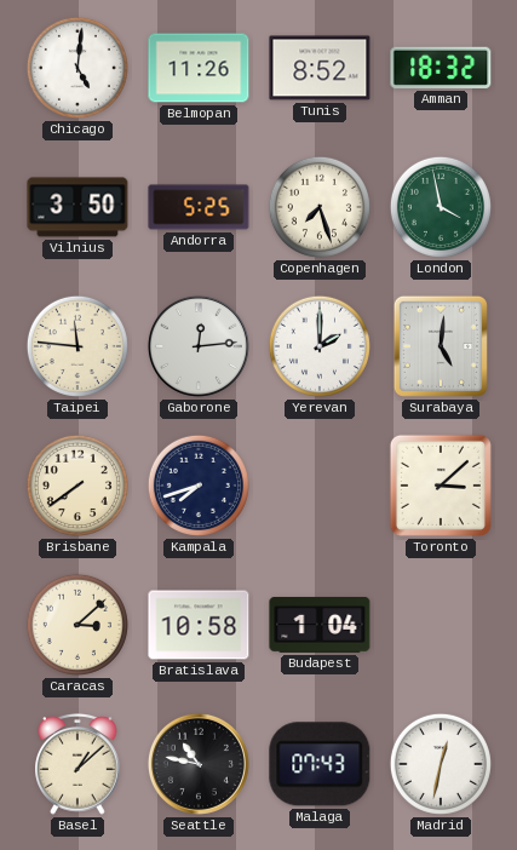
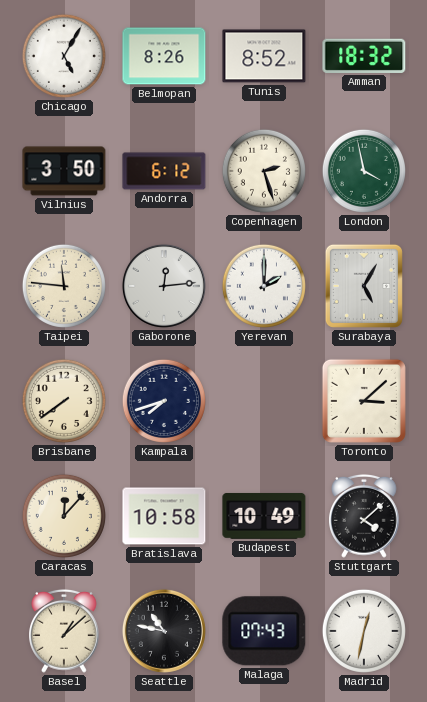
Chicago: 5:01 -> 5:05
Belmopan: 11:26 -> 8:26
Andorra: 5:25 -> 6:12
Copenhagen: 7:27 -> 2:27
Surabaya: 5:01 -> 5:05
Caracas: 3:08 -> 12:07
Budapest: 1:04 -> 10:49
Stuttgart: none -> 4:08
